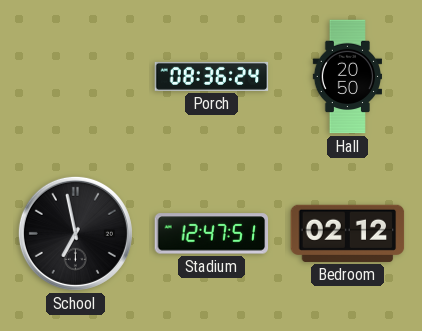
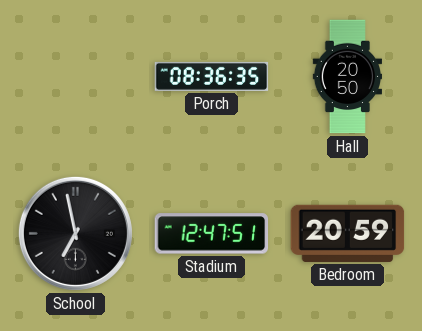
Porch: 08:36:24 -> 08:36:35
Bedroom: 02:12 -> 20:59
